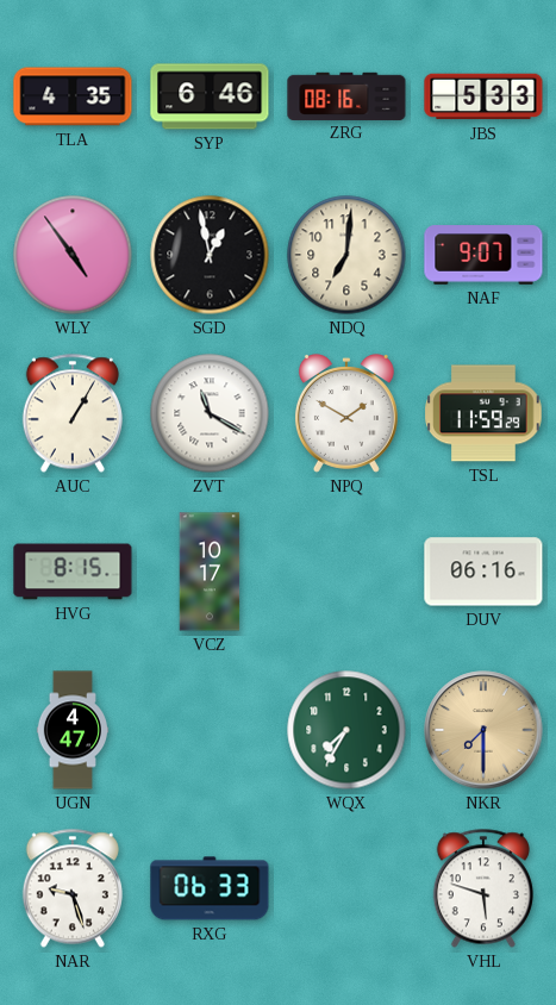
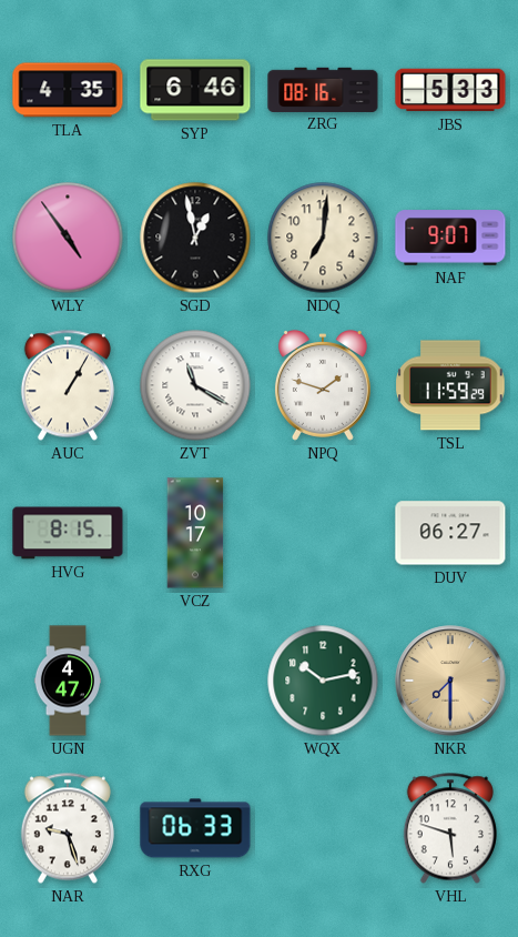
NPQ: 1:50 -> 1:48
DUV: 06:16 -> 06:27
WQX: 7:35 -> 10:13
